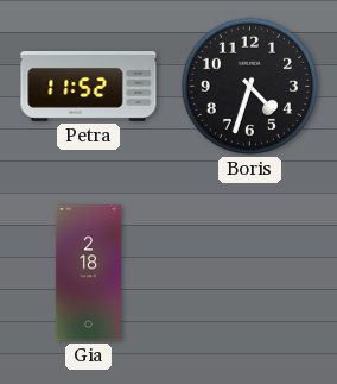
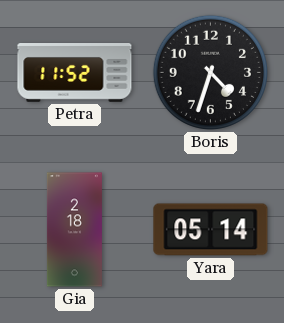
Yara: none -> 05:14
